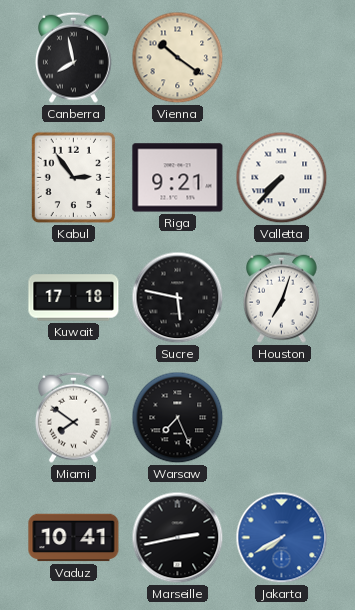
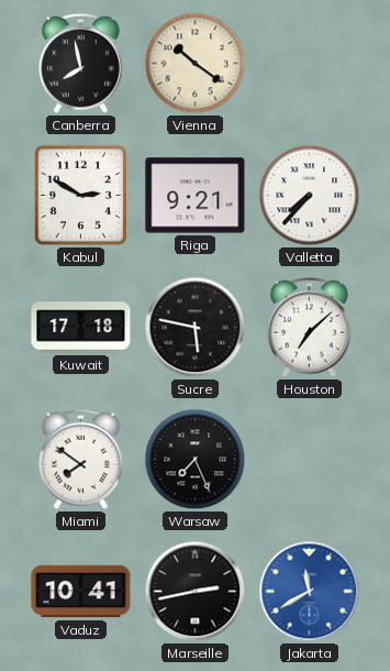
Kabul: 2:54 -> 2:50
Houston: 7:03 -> 7:08
Jakarta: 7:40 -> 11:40
